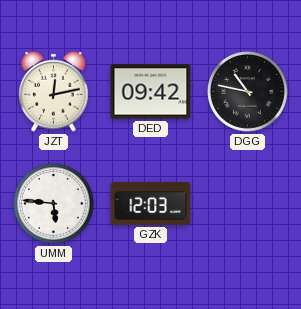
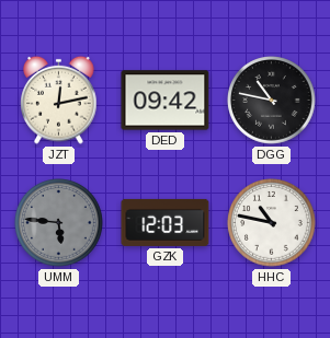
UMM dial: white -> grey
HHC: none -> 10:47
